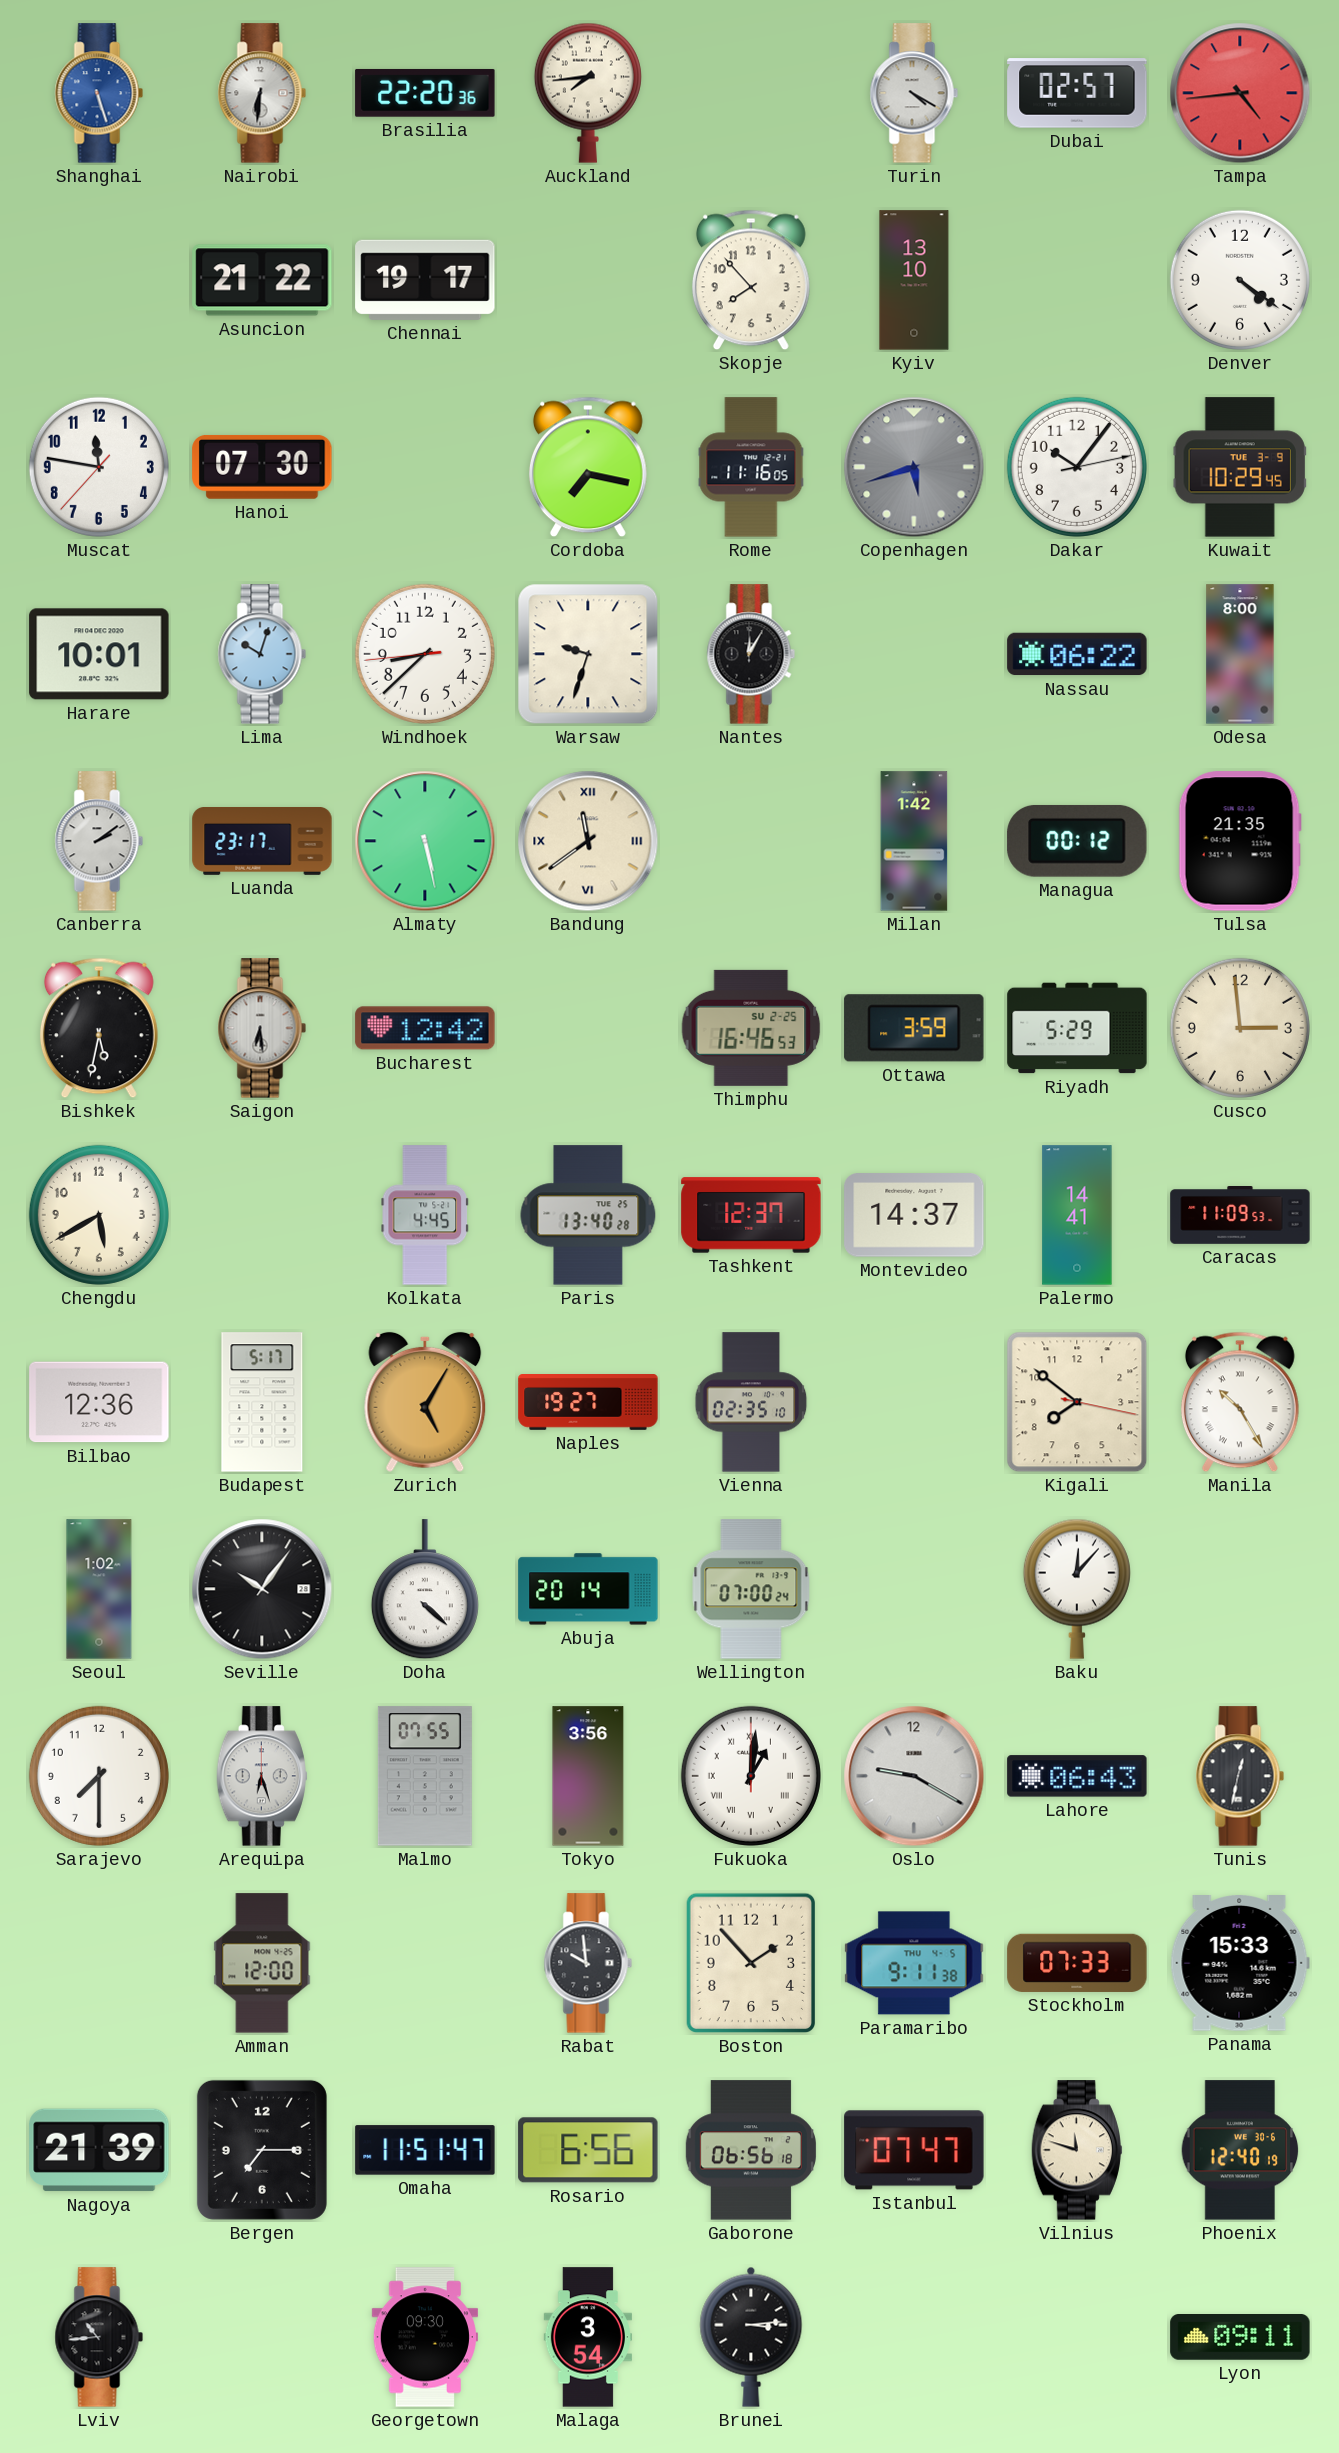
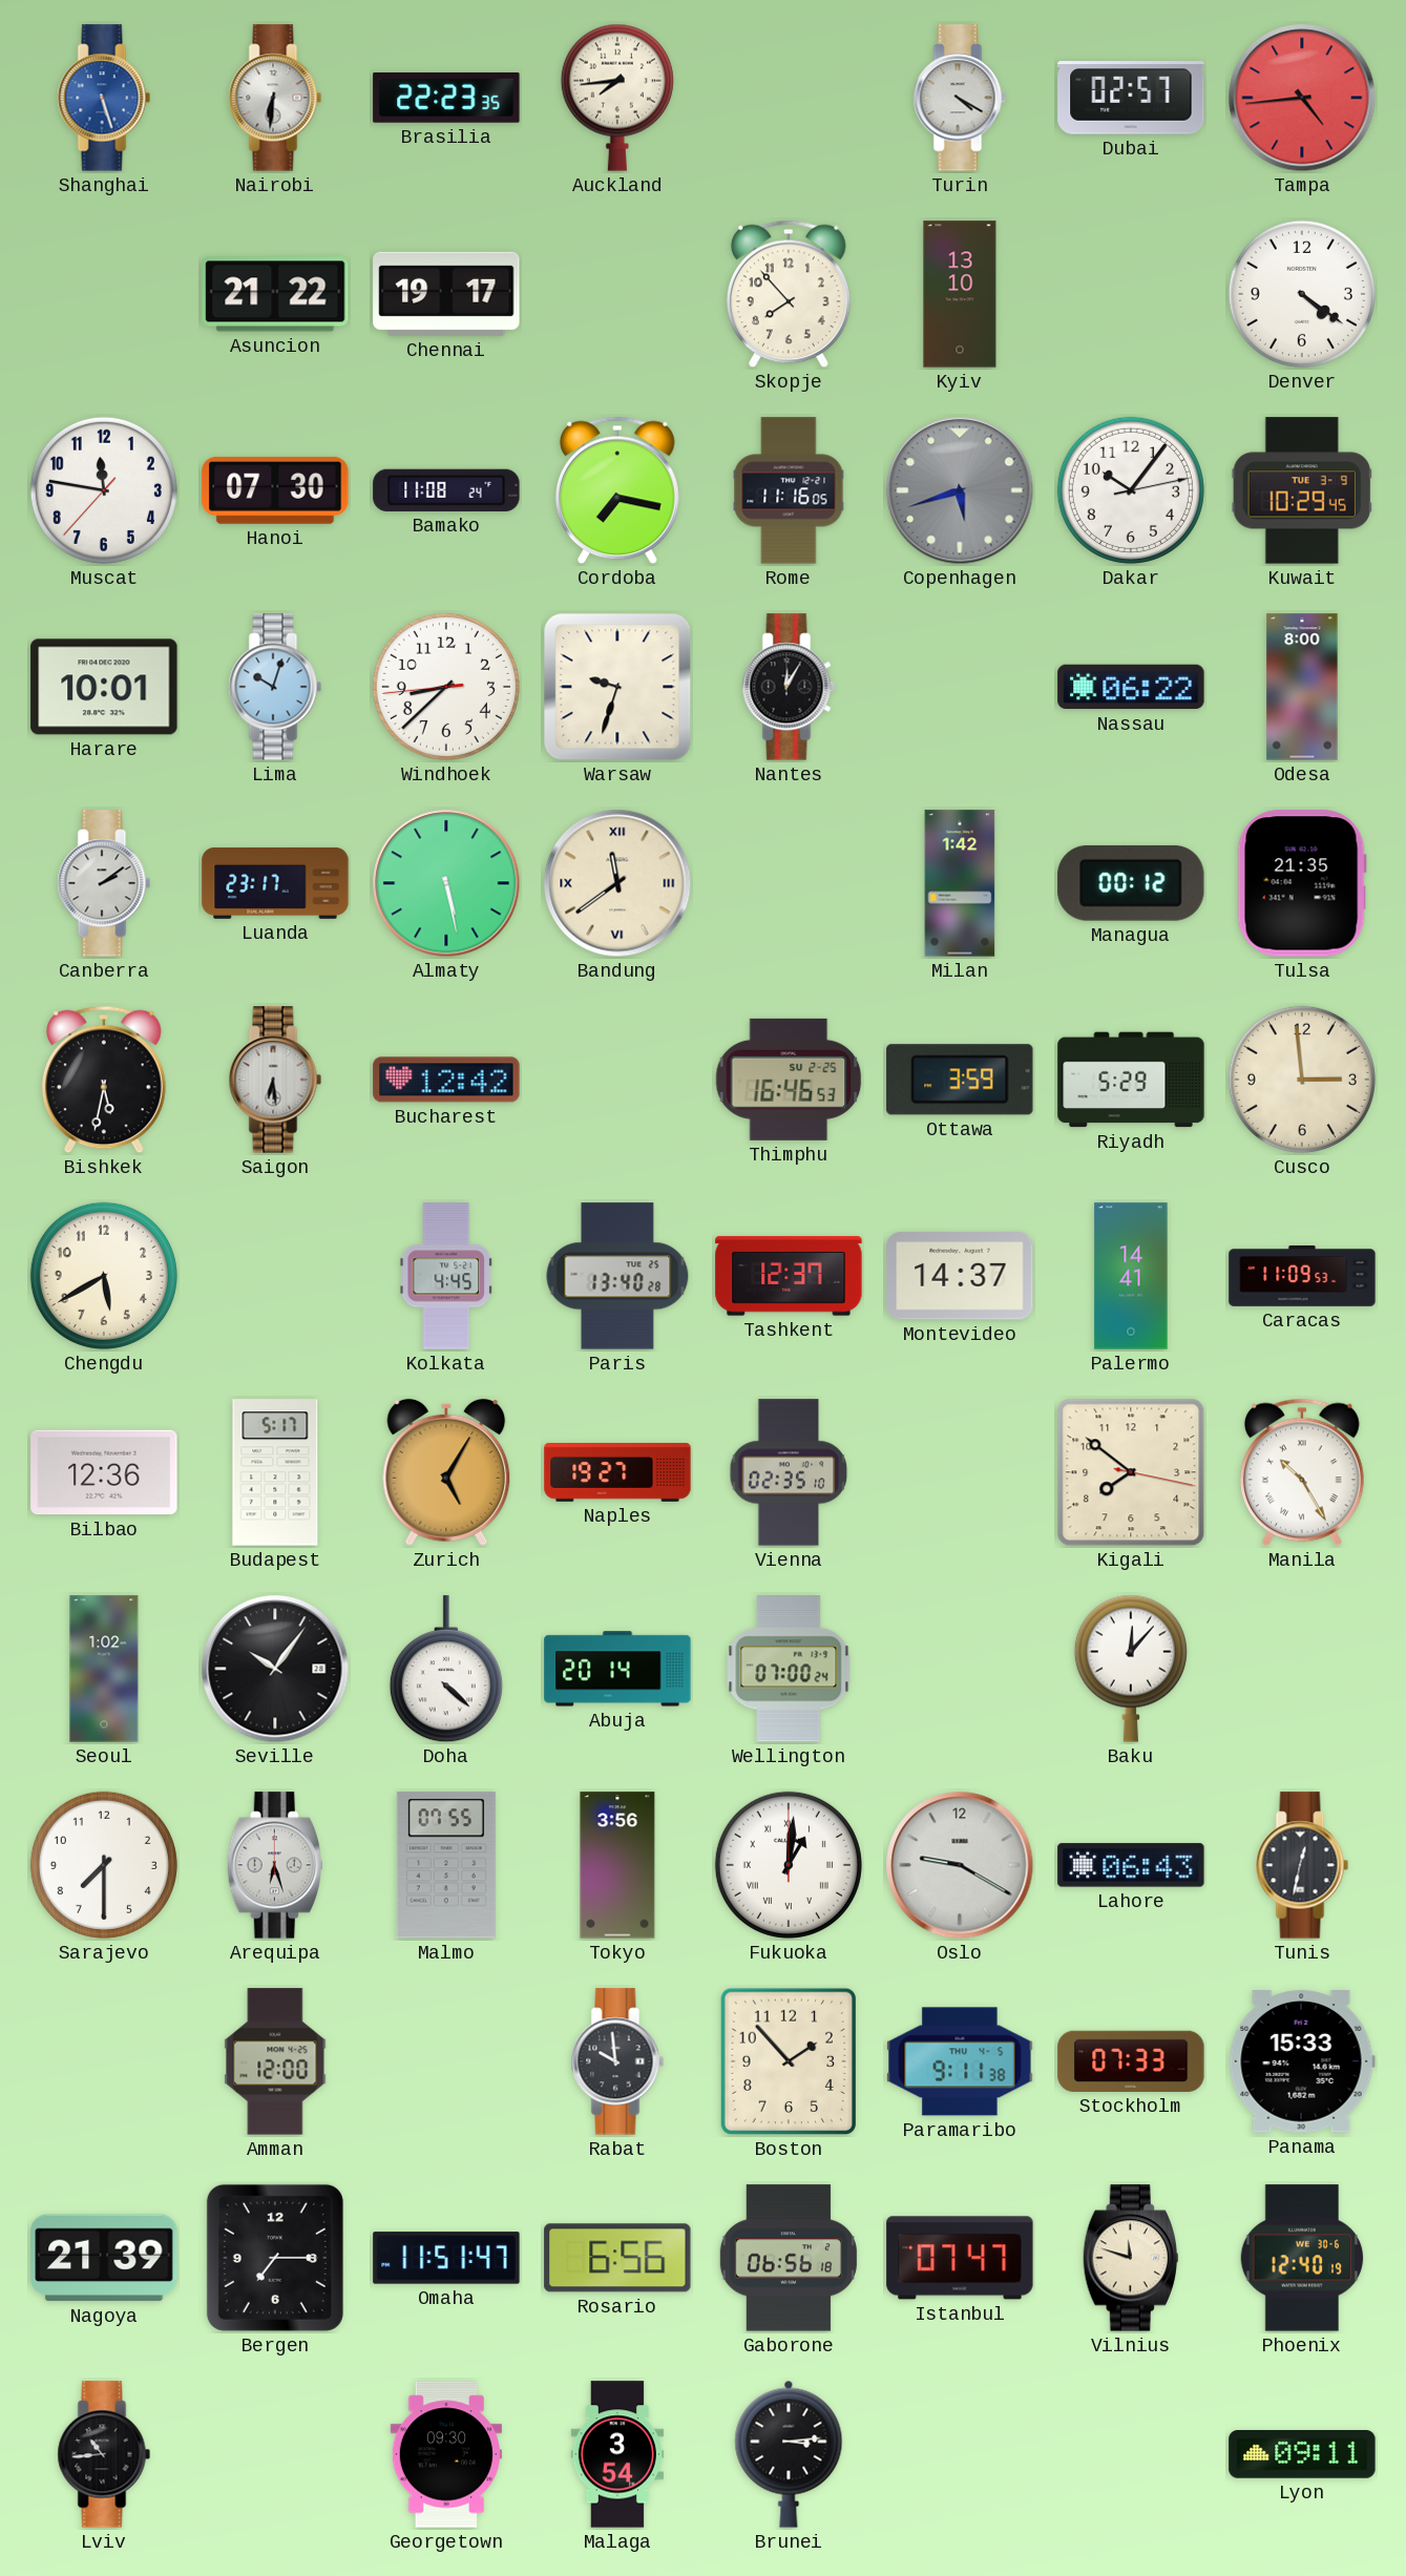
Brasilia: 22:20 -> 22:23
Bamako: none -> 11:08
